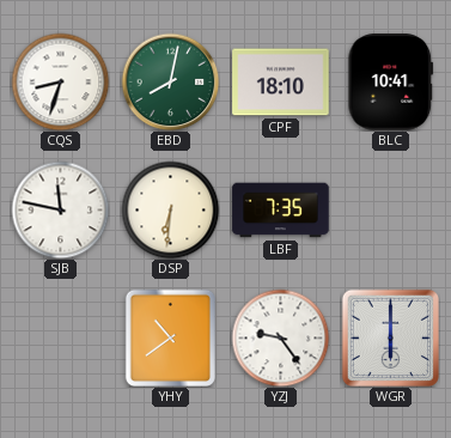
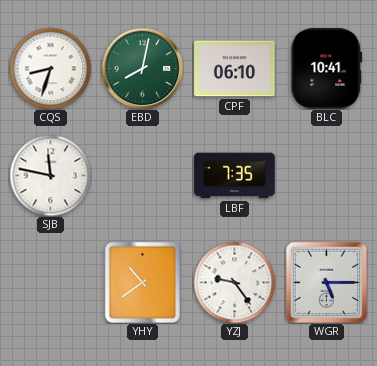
CPF: 18:10 -> 06:10
DSP: 6:31 -> none
WGR: 6:00 -> 5:15
